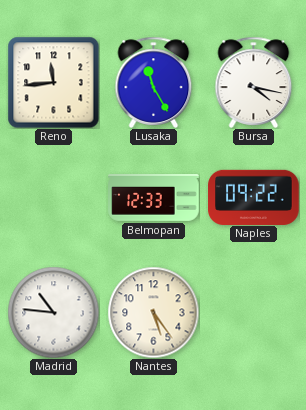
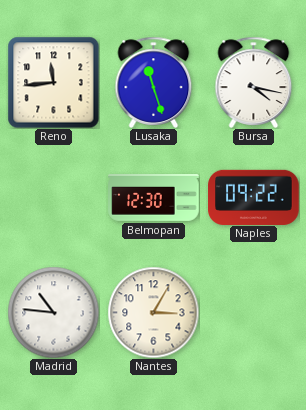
Lusaka: 11:25 -> 11:27
Belmopan: 12:33 -> 12:30
Nantes: 5:24 -> 3:05
